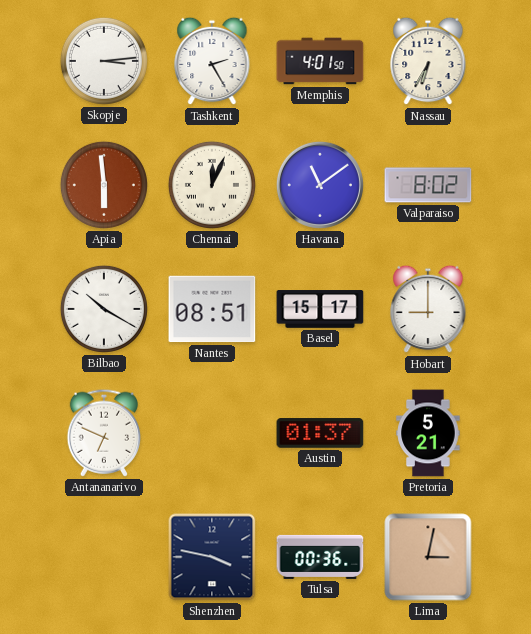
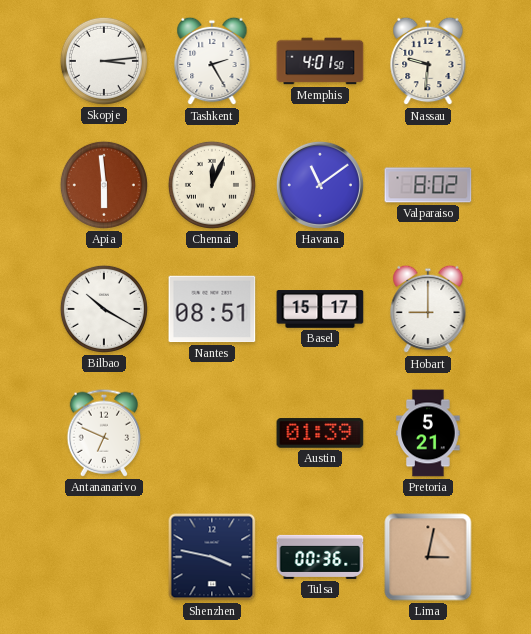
Nassau: 6:35 -> 9:31
Austin: 01:37 -> 01:39
